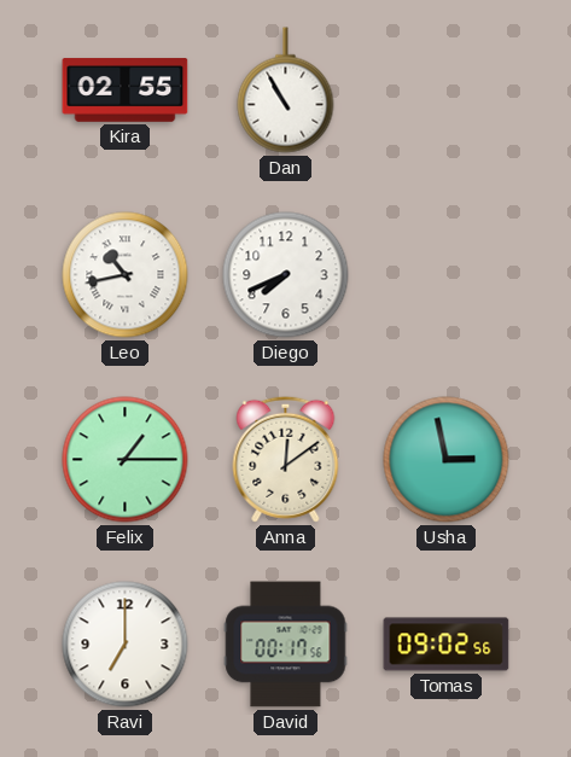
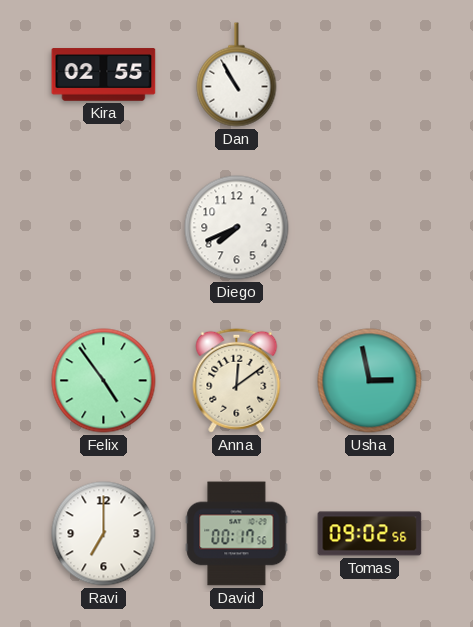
Leo: 10:43 -> none
Felix: 1:15 -> 4:54
